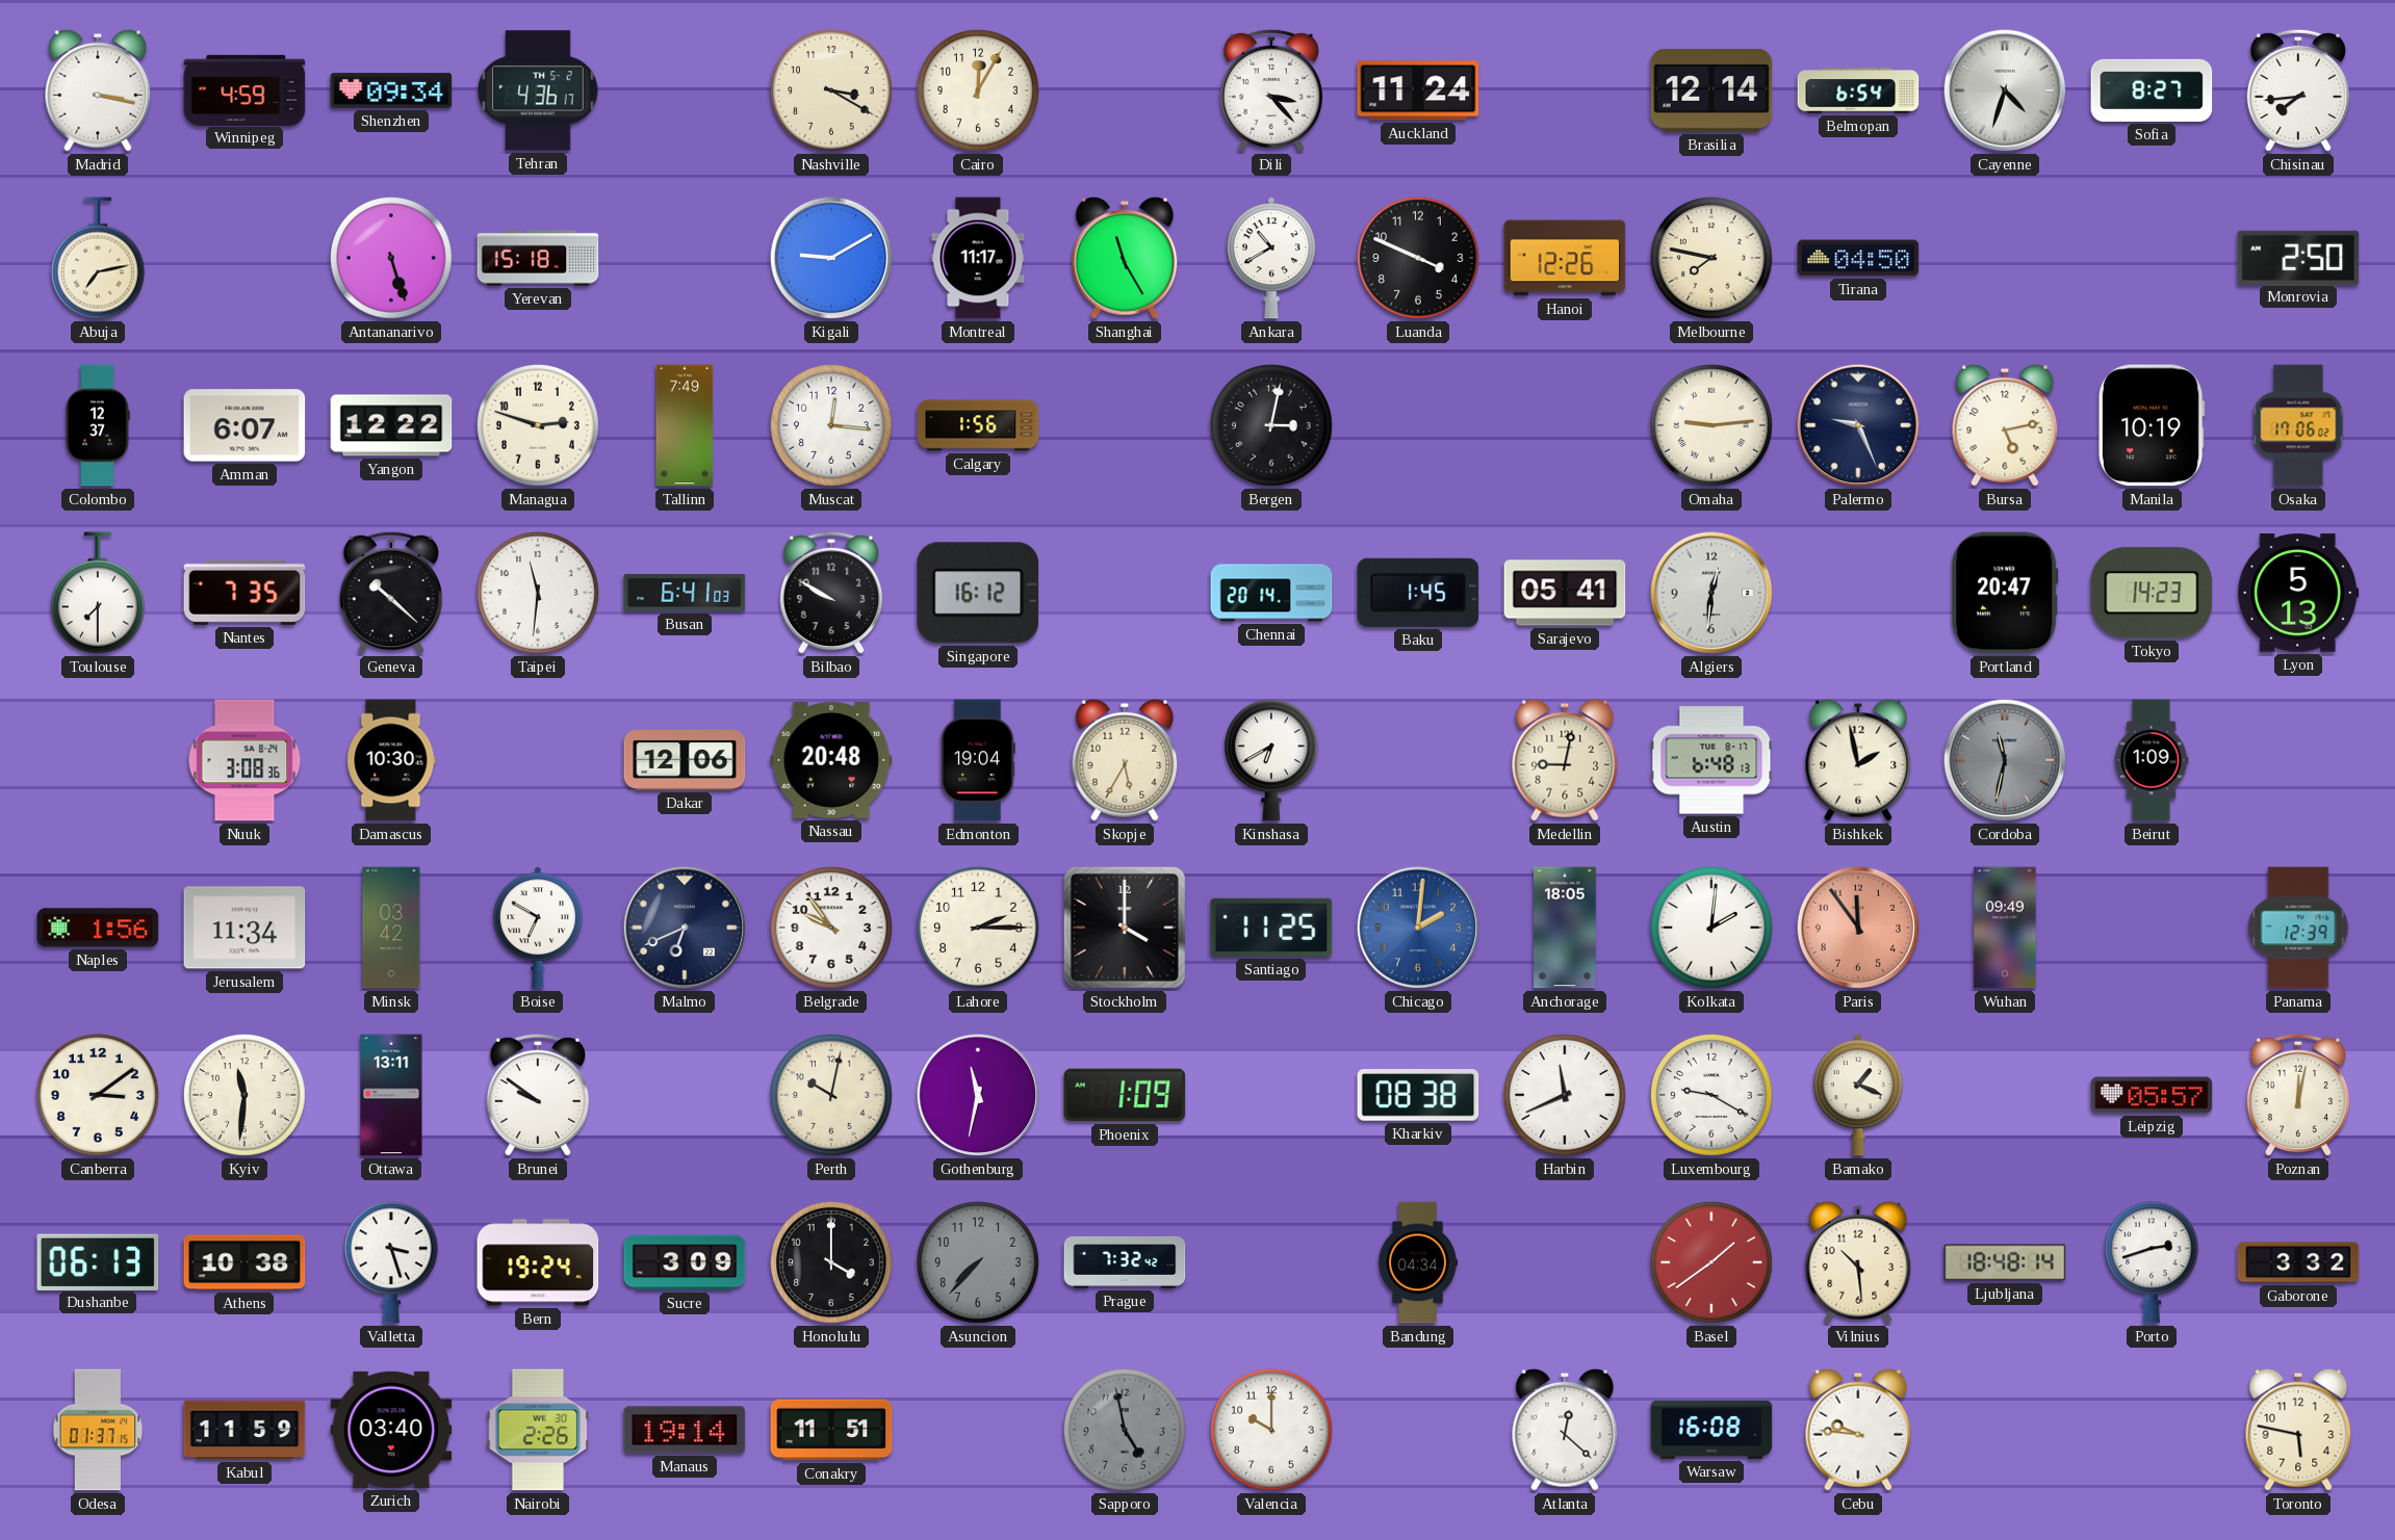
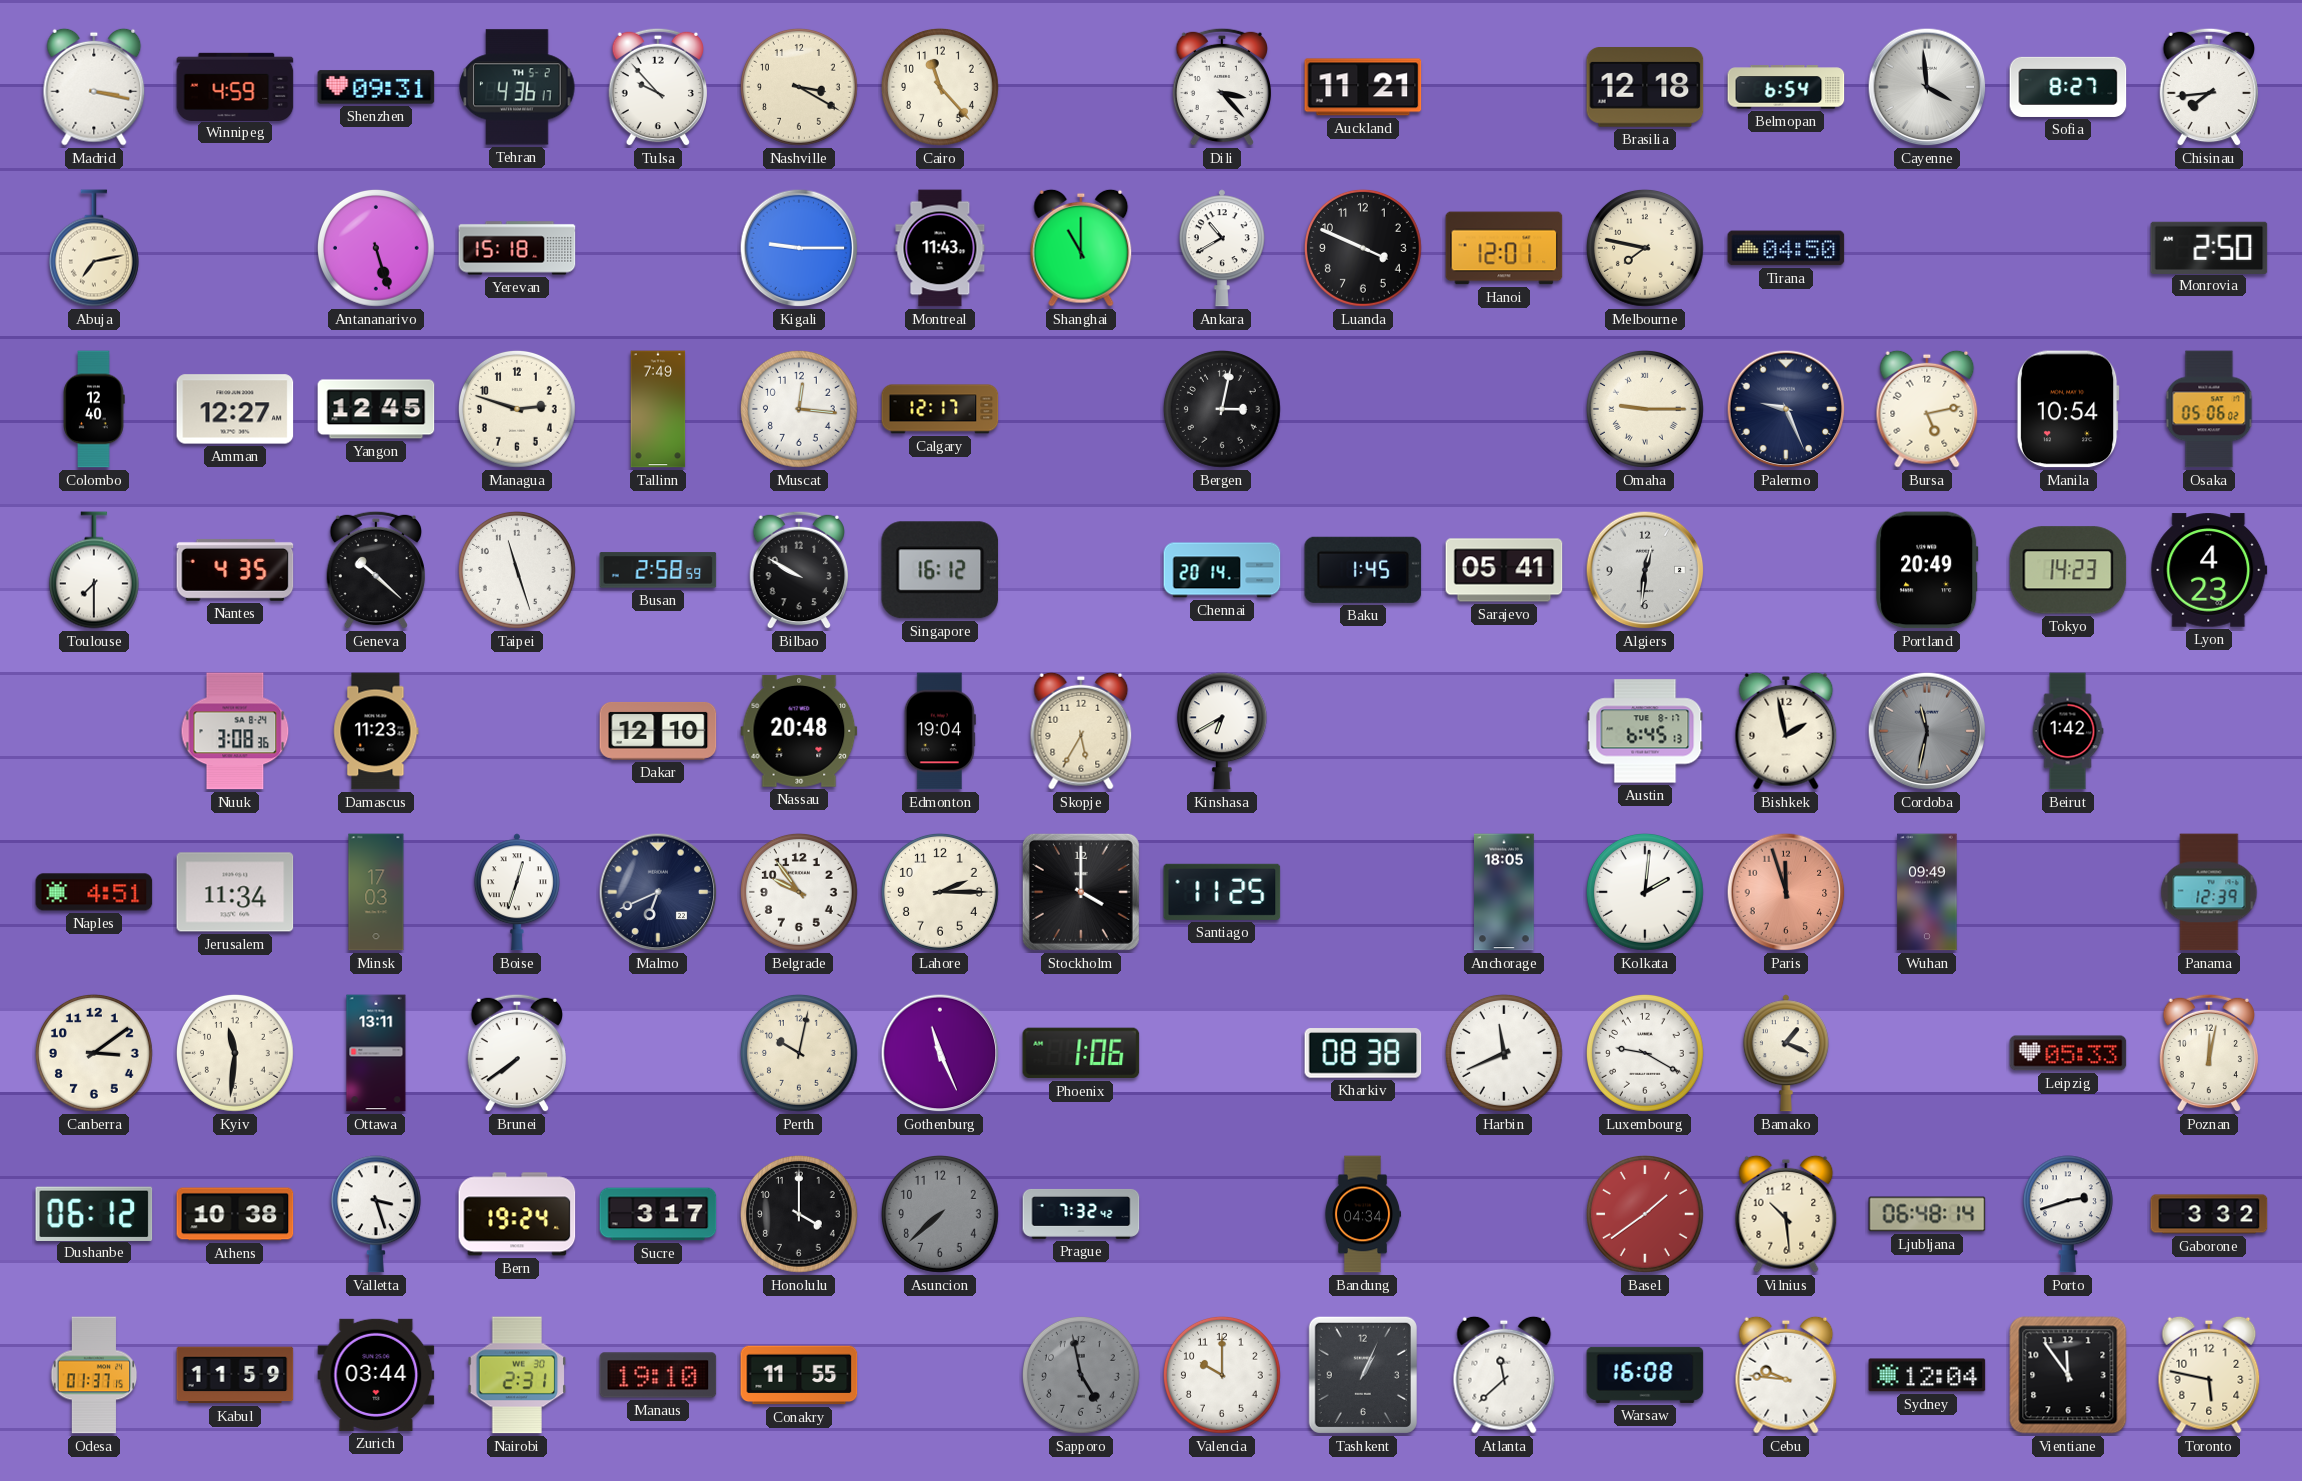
Shenzhen: 09:34 -> 09:31
Tulsa: none -> 9:53
Cairo: 12:05 -> 11:23
Auckland: 11:24 -> 11:21
Brasilia: 12:14 -> 12:18
Cayenne: 4:33 -> 3:59
Kigali: 9:10 -> 9:15
Montreal: 11:17 -> 11:43
Shanghai: 11:25 -> 11:00
Hanoi: 12:26 -> 12:01
Colombo: 12:37 -> 12:40
Amman: 6:07 -> 12:27
Yangon: 12:22 -> 12:45
Calgary: 1:56 -> 12:17
Omaha: 9:14 -> 9:15
Manila: 10:19 -> 10:54
Osaka: 17:06 -> 05:06
Nantes: 7:35 -> 4:35
Taipei: 11:31 -> 11:27
Busan: 6:41 -> 2:58
Portland: 20:47 -> 20:49
Lyon: 5:13 -> 4:23
Damascus: 10:30 -> 11:23
Dakar: 12:06 -> 12:10
Medellin: 9:02 -> none
Austin: 6:48 -> 6:45
Beirut: 1:09 -> 1:42
Naples: 1:56 -> 4:51
Minsk: 03:42 -> 17:03
Boise: 6:50 -> 12:33
Chicago: 2:01 -> none
Paris: 11:54 -> 11:57
Brunei: 9:51 -> 7:39
Gothenburg: 11:32 -> 11:26
Phoenix: 1:09 -> 1:06
Leipzig: 05:57 -> 05:33
Dushanbe: 06:13 -> 06:12
Sucre: 3:09 -> 3:17
Asuncion: 7:37 -> 7:38
Ljubljana: 18:48 -> 06:48
Zurich: 03:40 -> 03:44
Nairobi: 2:26 -> 2:31
Manaus: 19:14 -> 19:10
Conakry: 11:51 -> 11:55
Tashkent: none -> 1:04
Atlanta: 12:22 -> 11:38
Sydney: none -> 12:04
Vientiane: none -> 11:54
